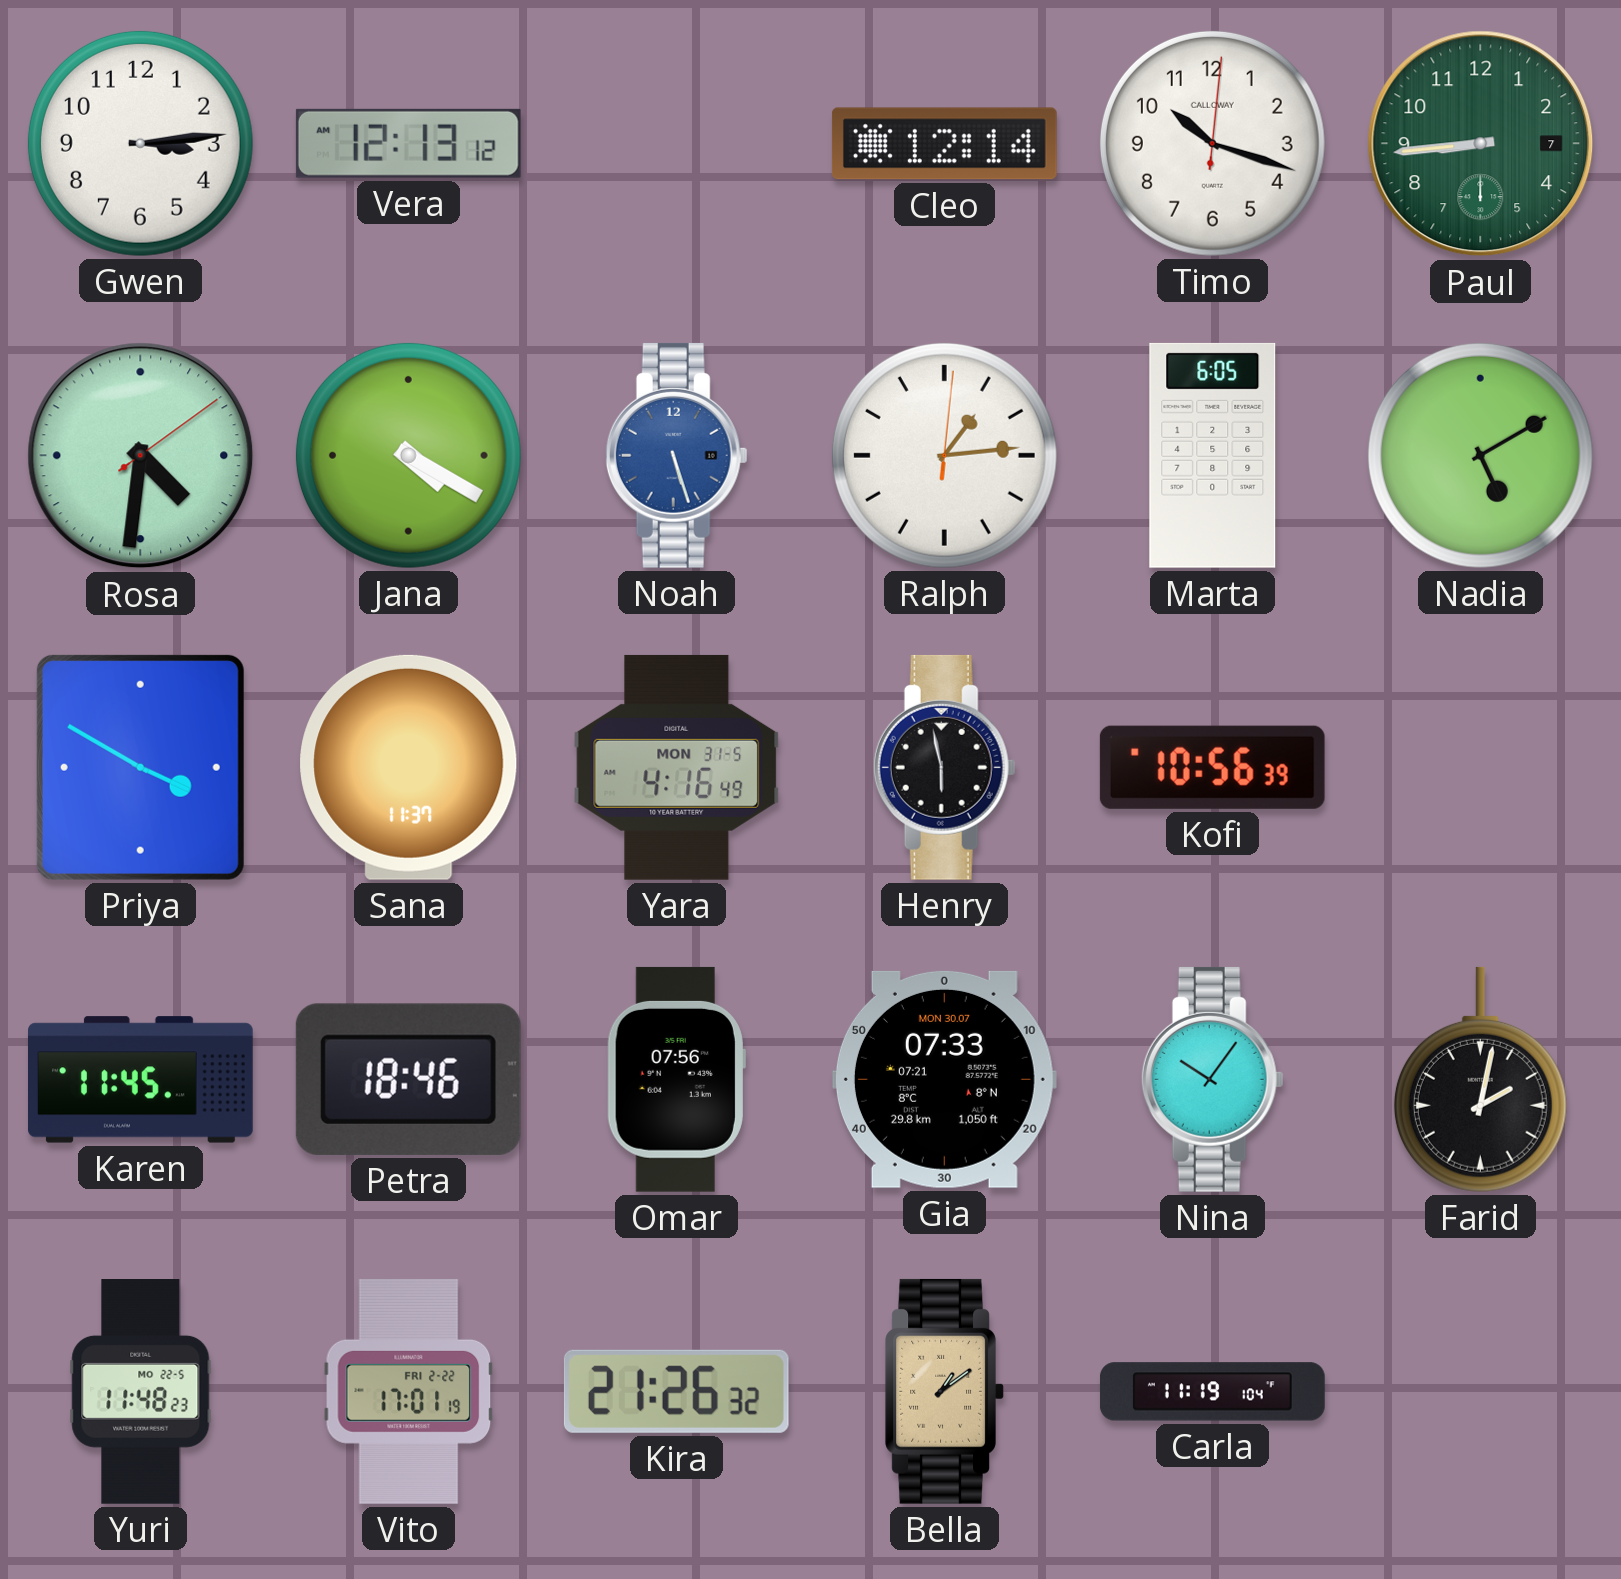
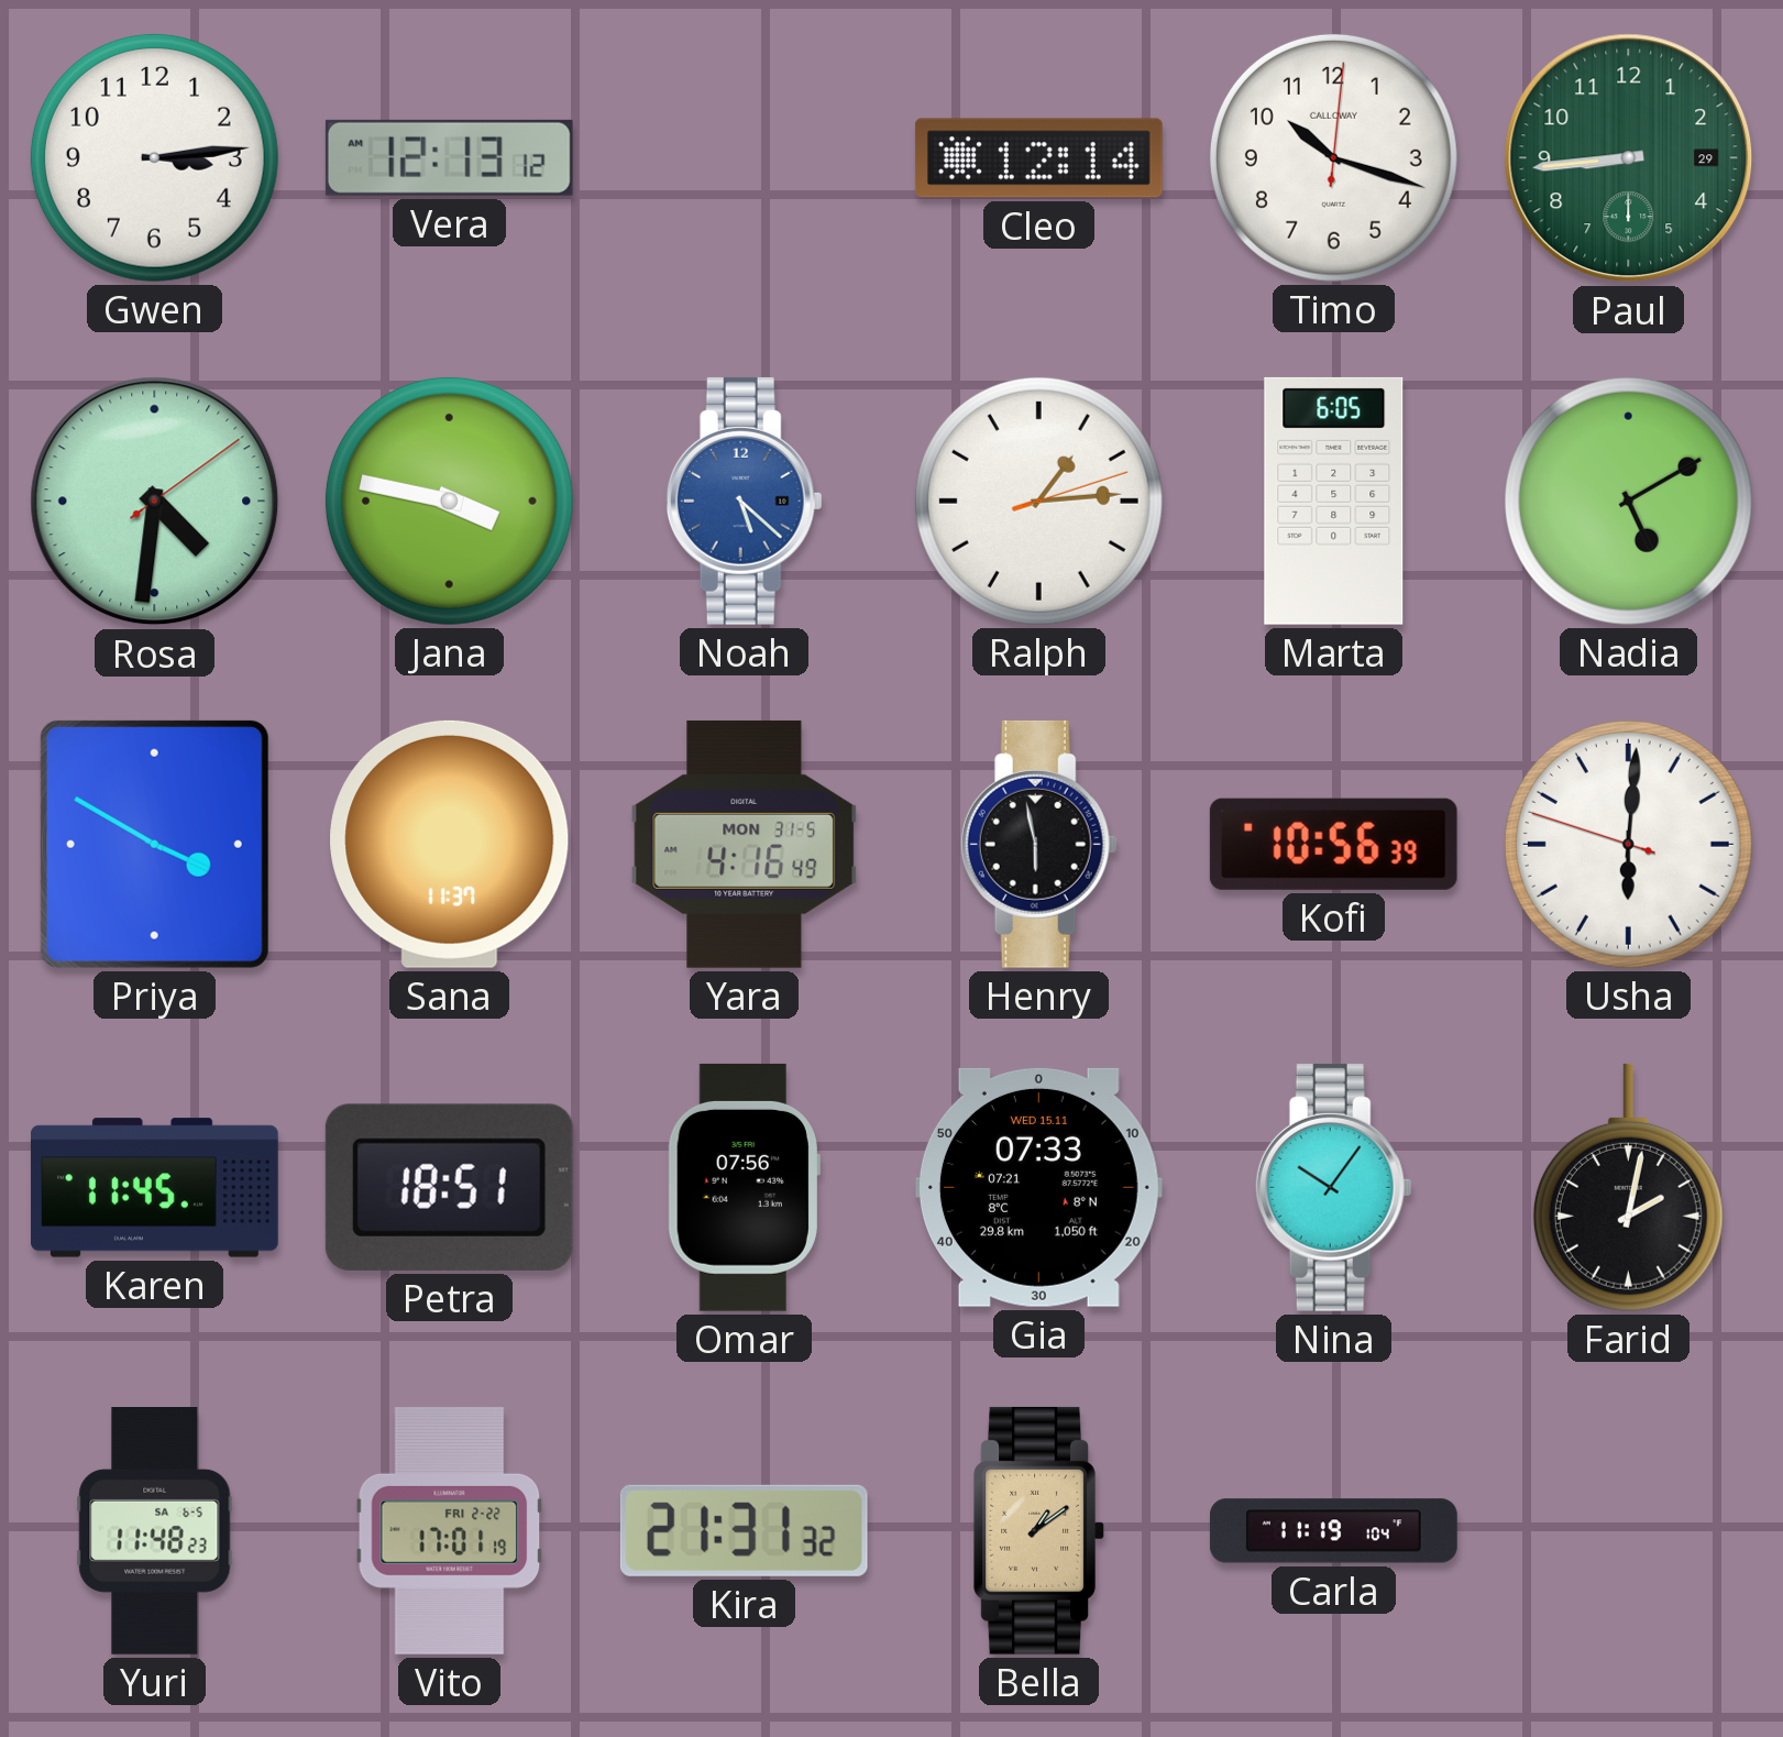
Paul date: 7 -> 29
Jana: 4:20 -> 3:47
Noah: 5:27 -> 5:22
Ralph: 1:14:01 -> 1:14:12
Usha: none -> 6:00
Petra: 18:46 -> 18:51
Gia date: MON 30.07 -> WED 15.11
Yuri date: MO 22-5 -> SA 6-5
Kira: 21:26 -> 21:31
